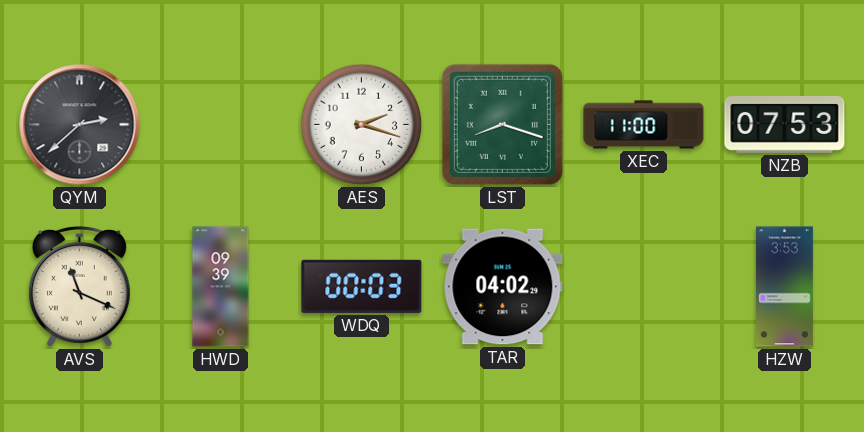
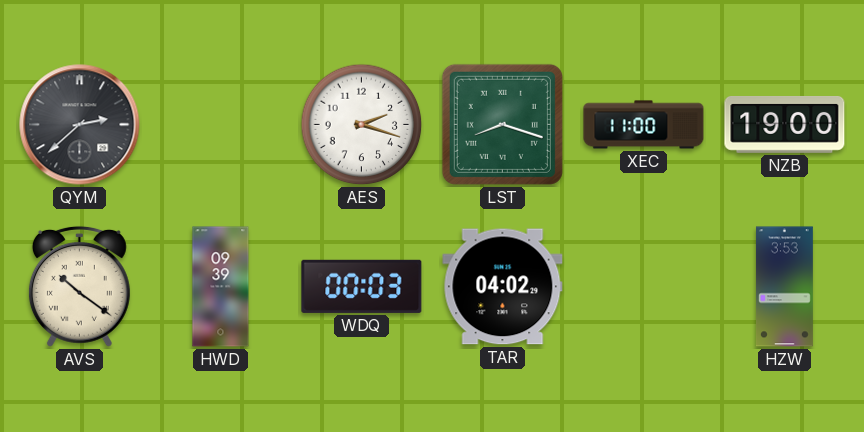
NZB: 07:53 -> 19:00
AVS: 11:19 -> 10:21
